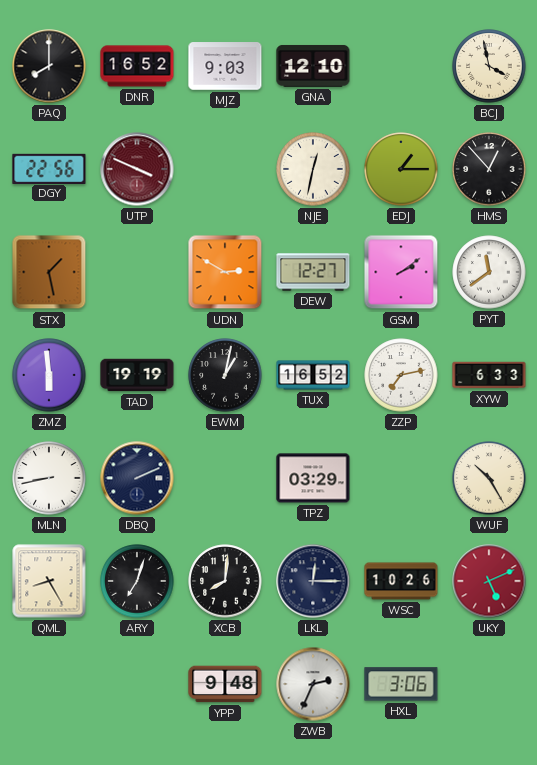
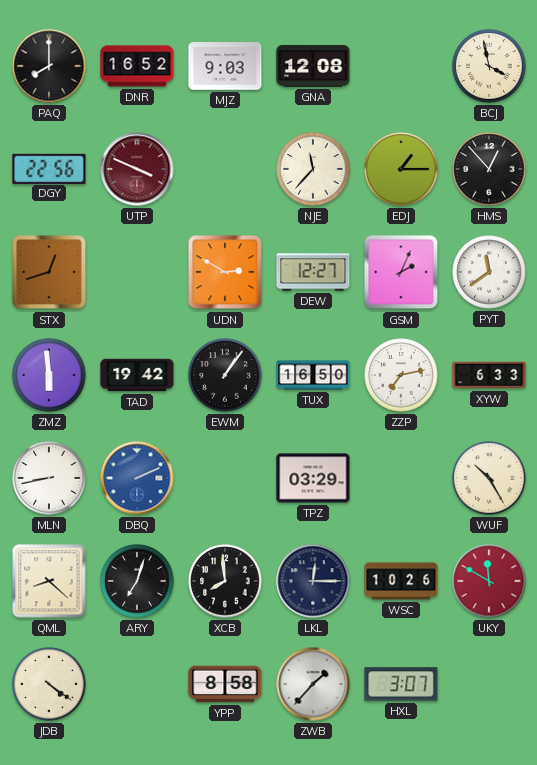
GNA: 12:10 -> 12:08
NJE: 12:32 -> 11:37
STX: 1:28 -> 12:42
GSM: 2:09 -> 2:04
TAD: 19:19 -> 19:42
EWM: 1:02 -> 1:06
TUX: 16:52 -> 16:50
DBQ dial: navy -> blue
QML: 8:25 -> 8:22
XCB: 8:01 -> 7:59
UKY: 5:11 -> 11:50
JDB: none -> 4:21
YPP: 9:48 -> 8:58
ZWB: 2:34 -> 1:37
HXL: 3:06 -> 3:07
